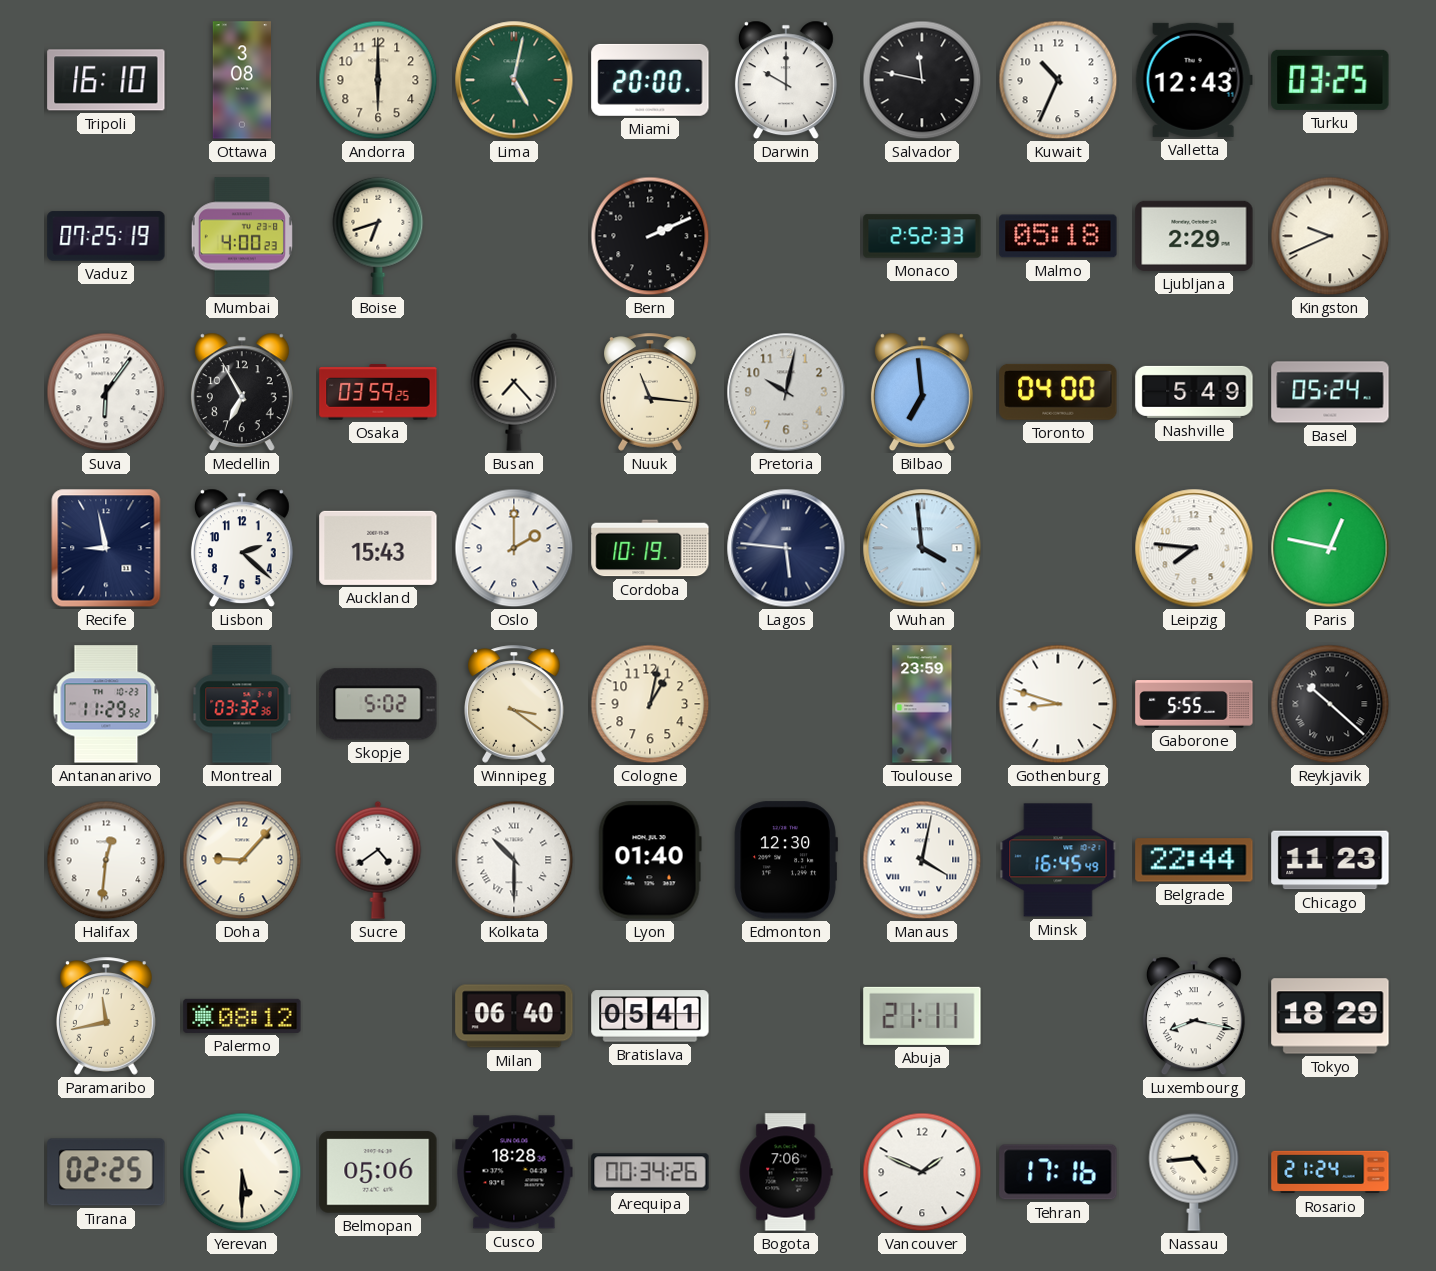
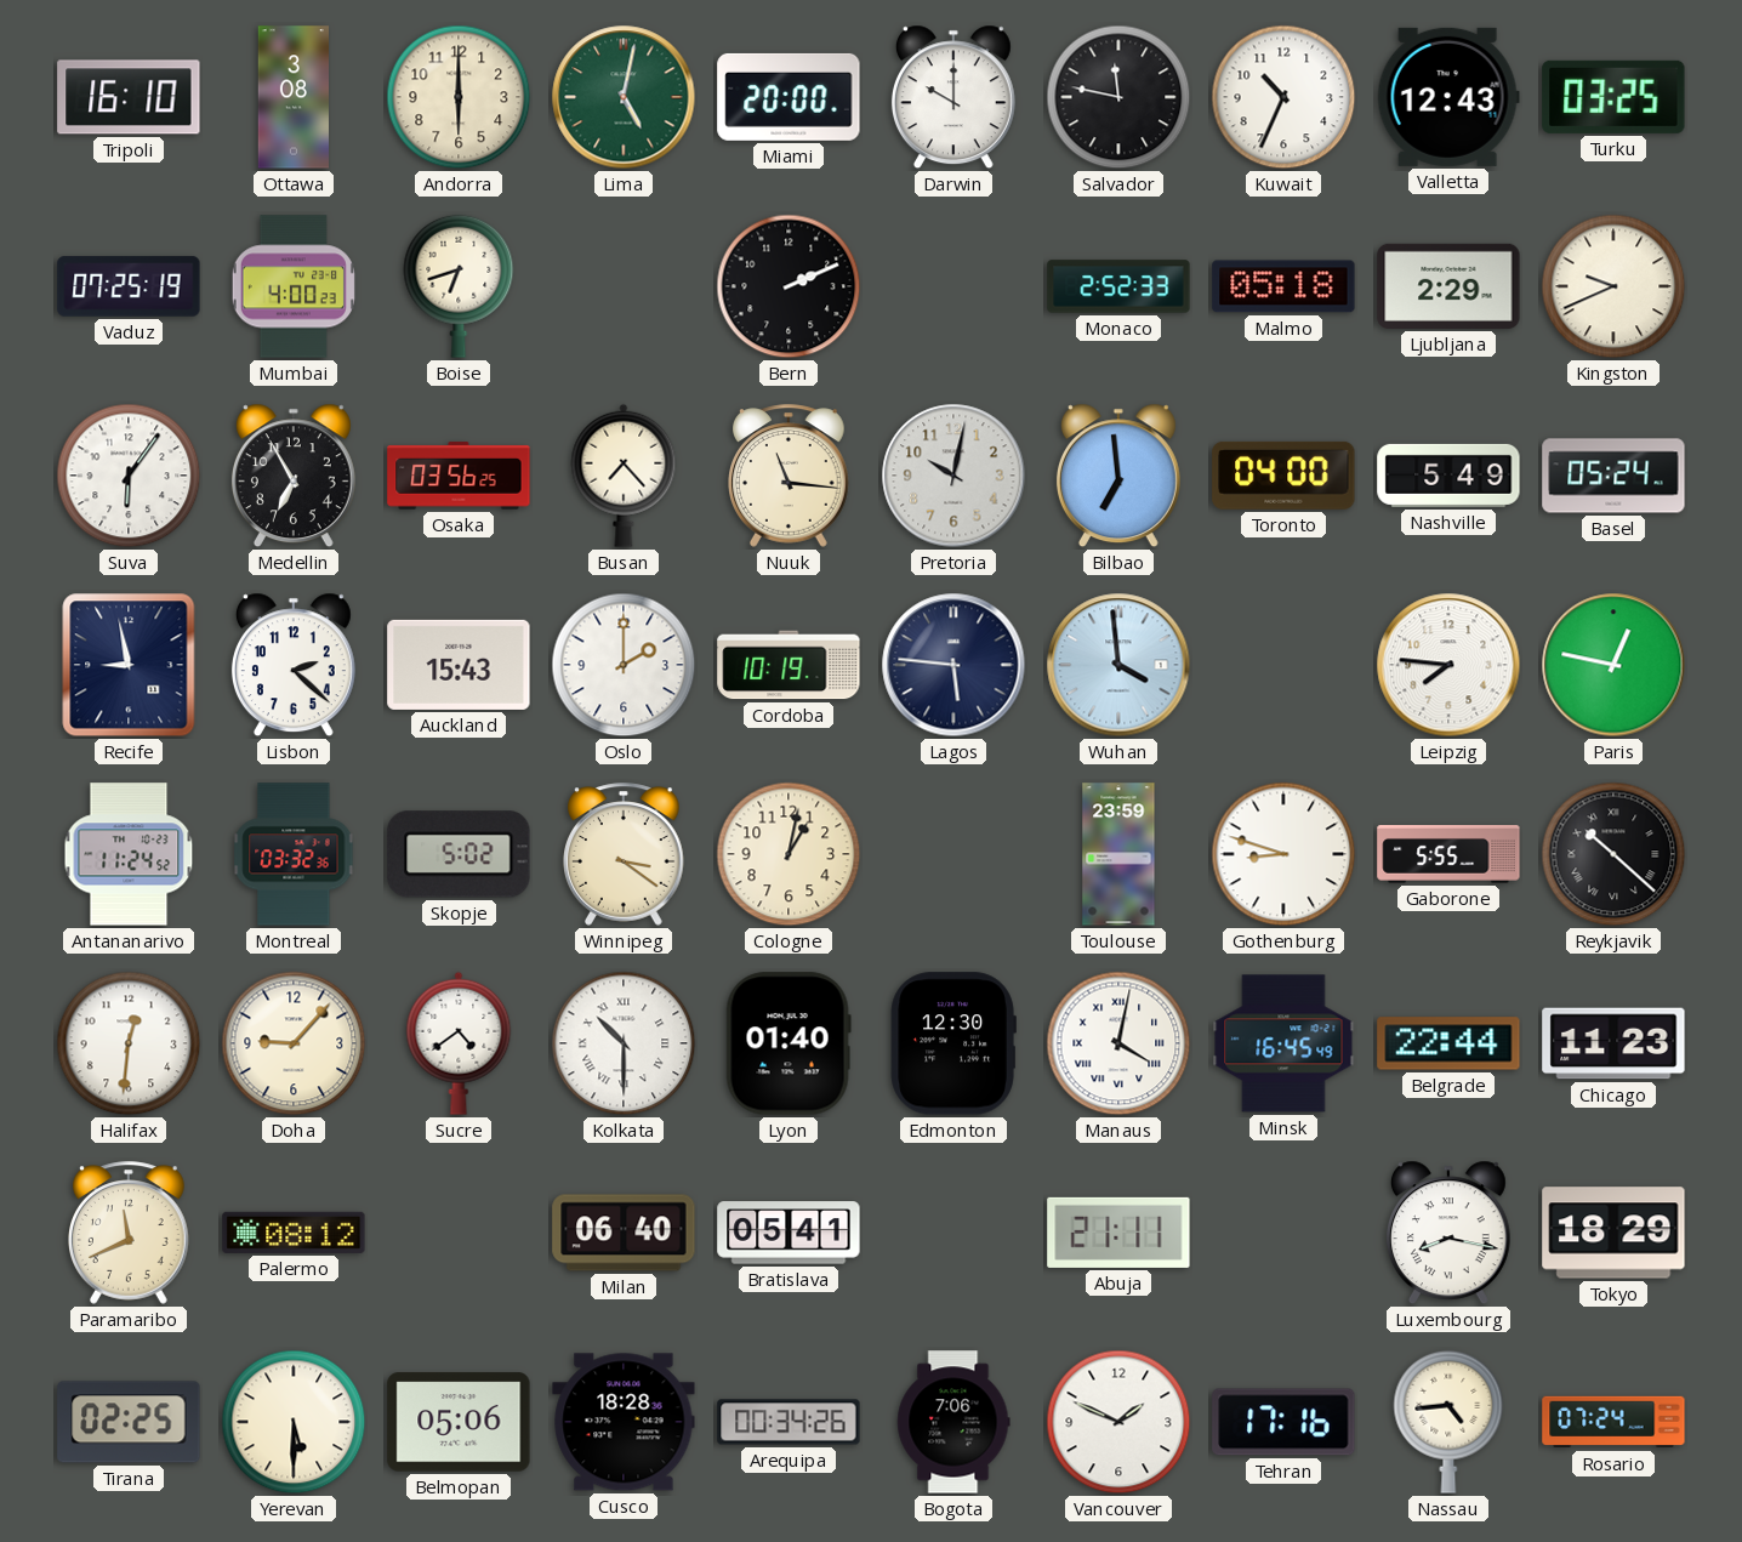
Osaka: 03:59 -> 03:56
Antananarivo: 11:29 -> 11:24
Paramaribo: 11:43 -> 11:41
Rosario: 21:24 -> 07:24
